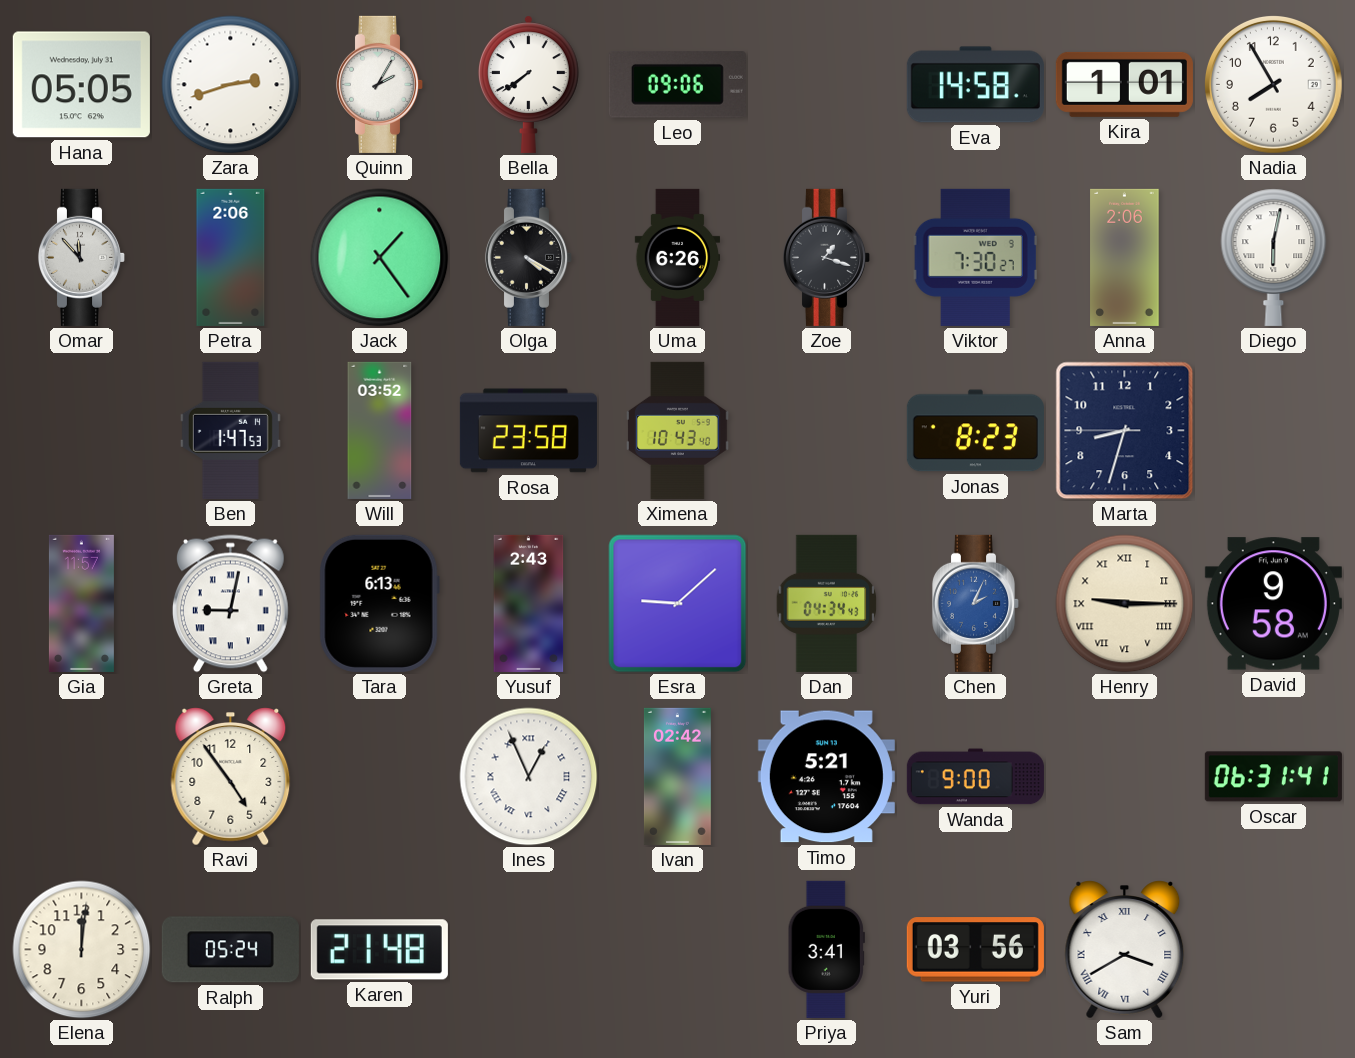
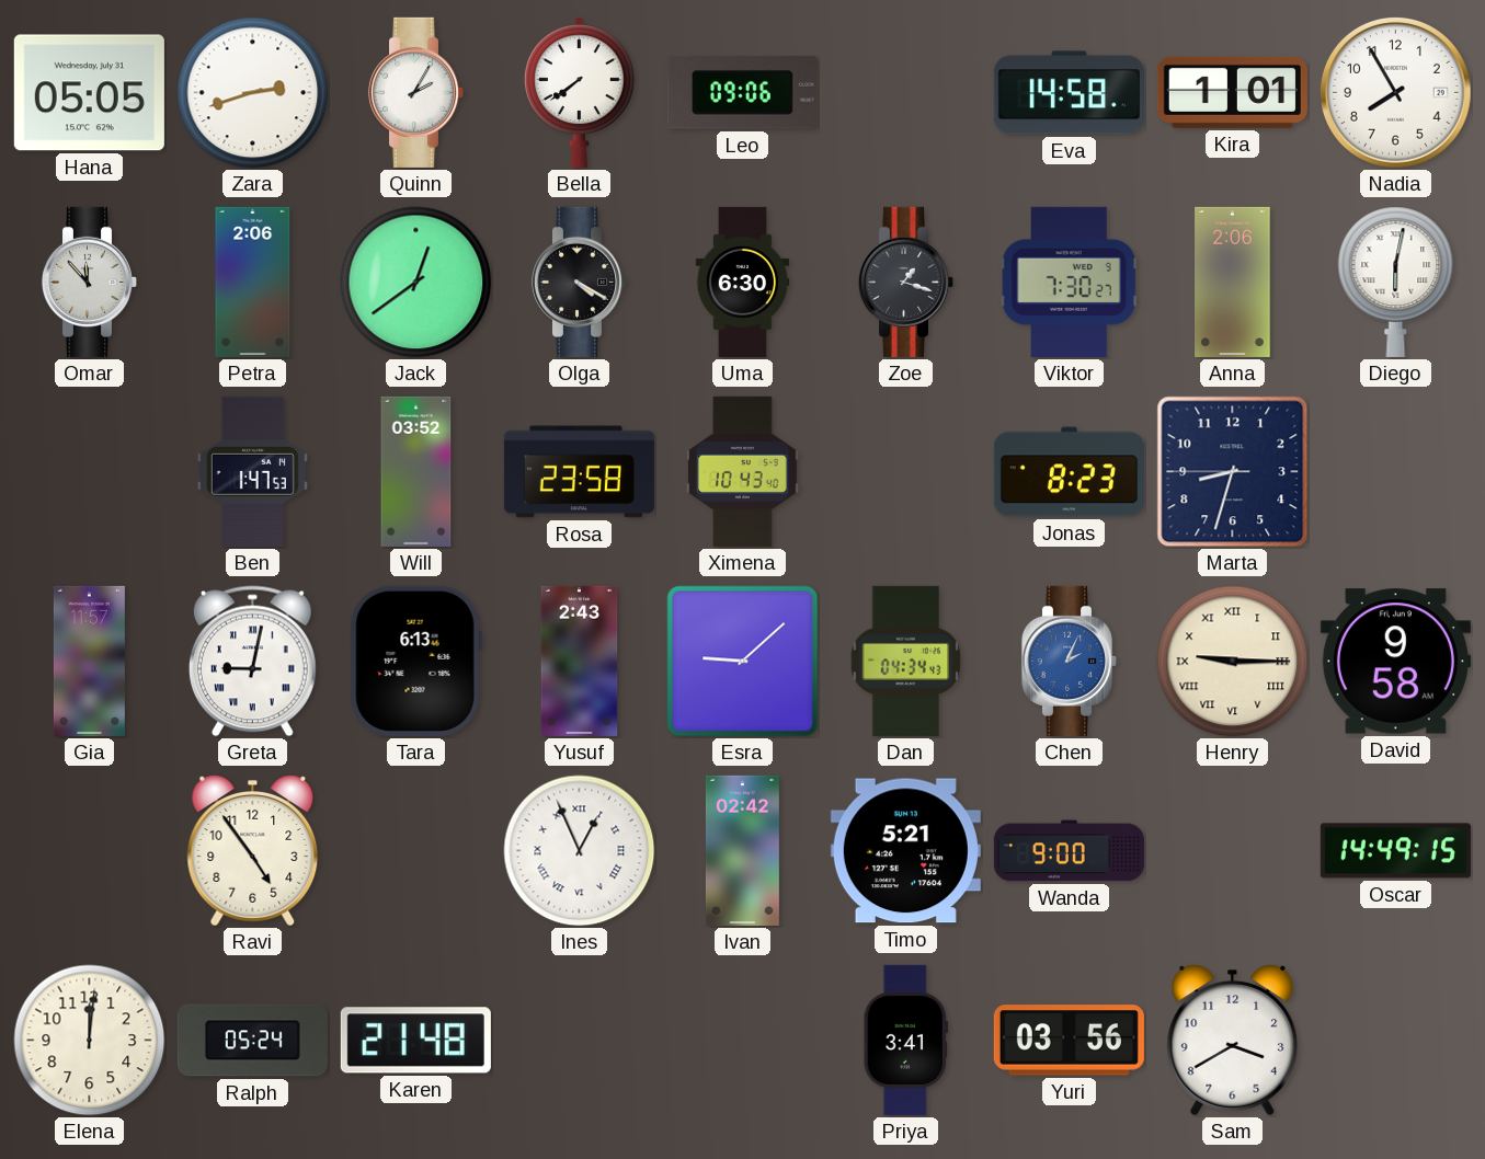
Jack: 1:24 -> 12:39
Uma: 6:26 -> 6:30
Oscar: 06:31 -> 14:49
Sam numerals: Roman -> Arabic
